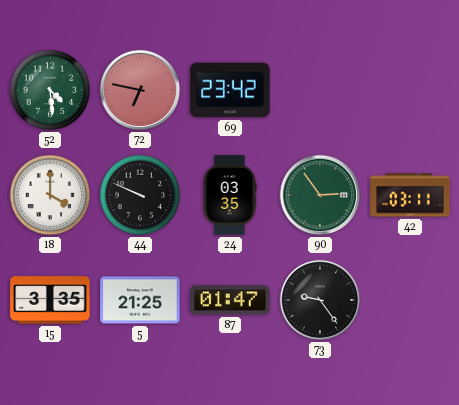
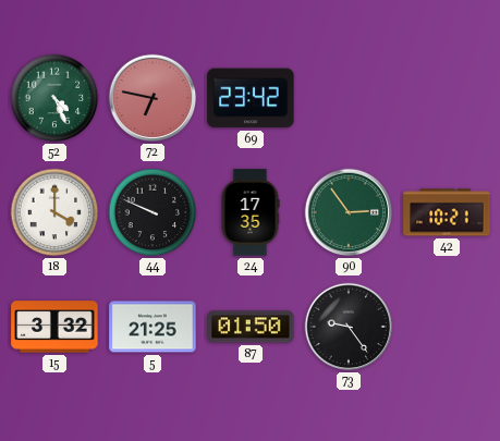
52: 4:29 -> 4:26
24: 03:35 -> 17:35
42: 03:11 -> 10:21
15: 3:35 -> 3:32
87: 01:47 -> 01:50
